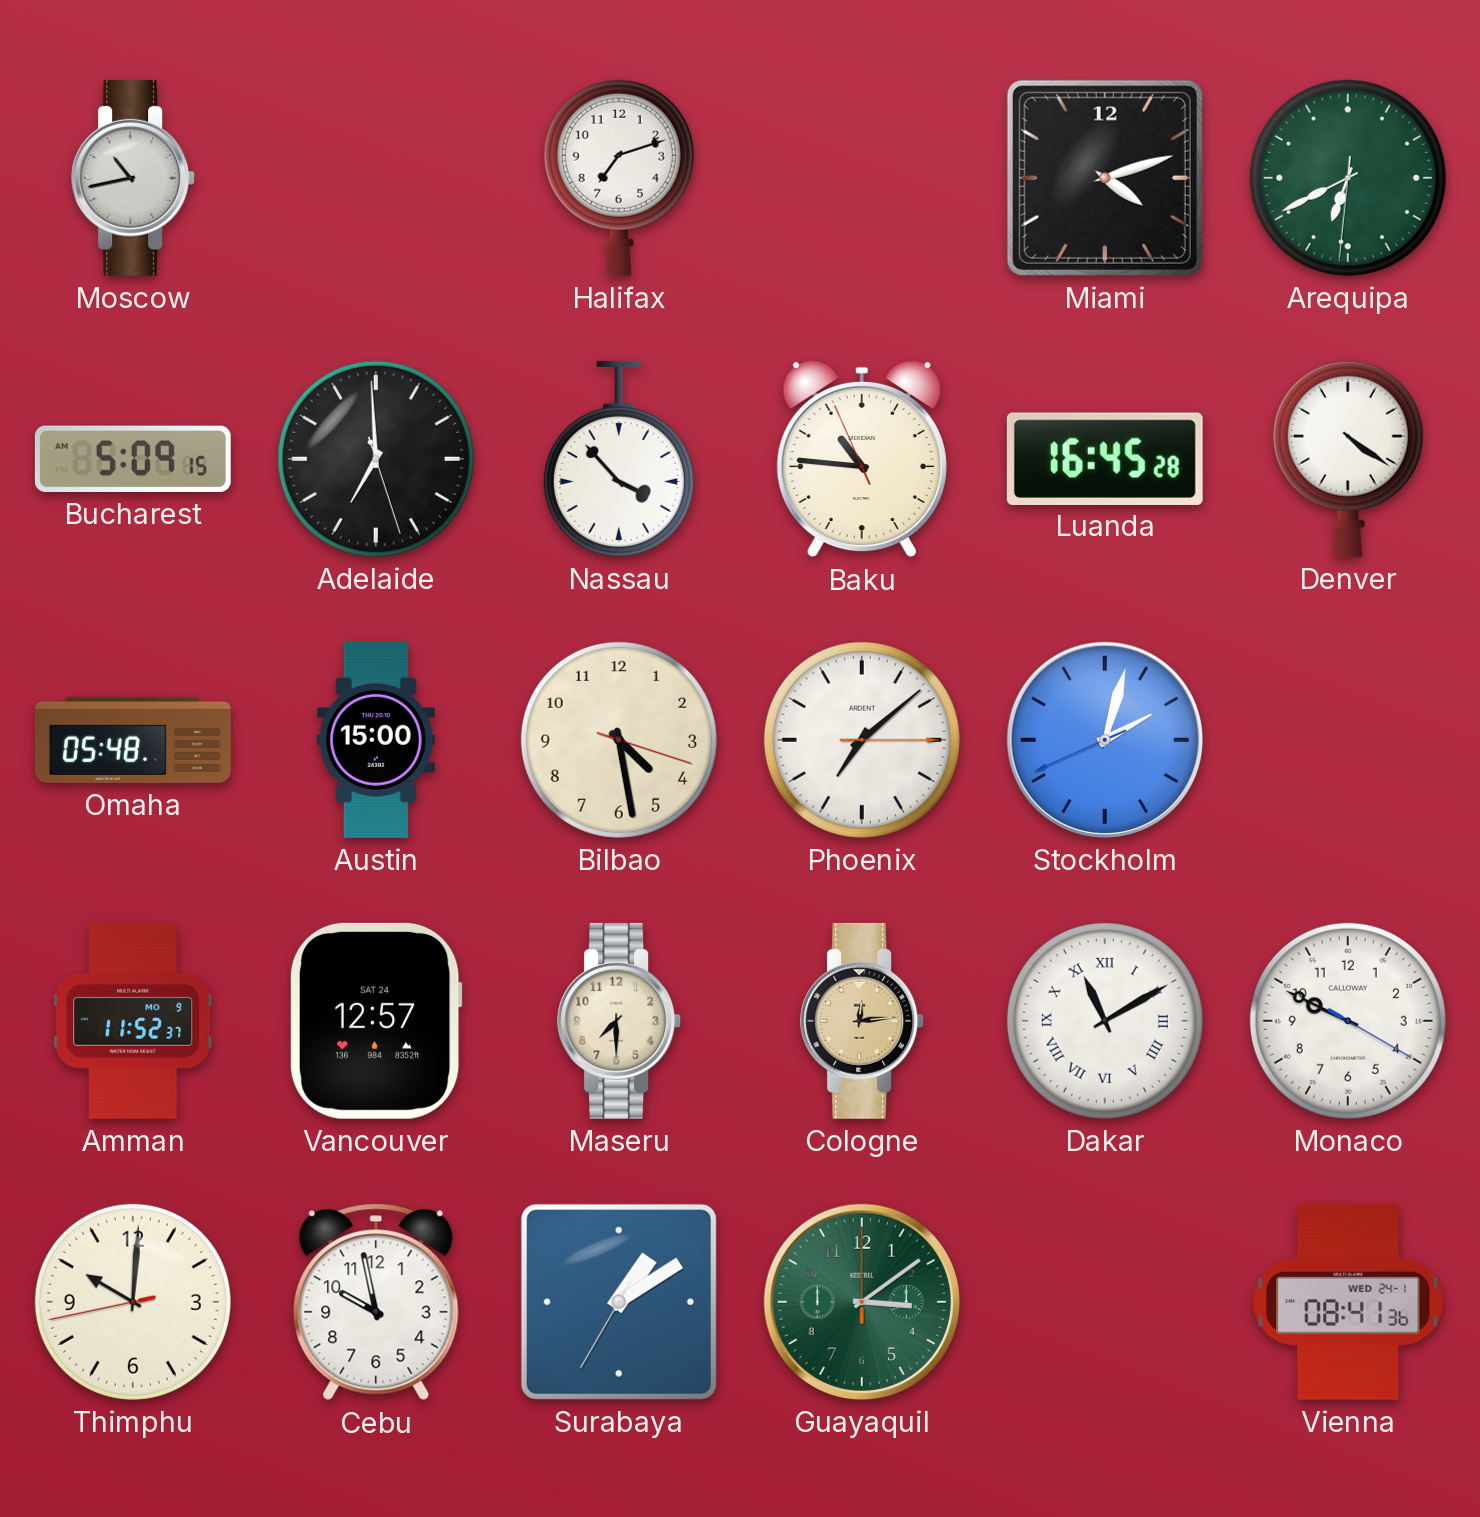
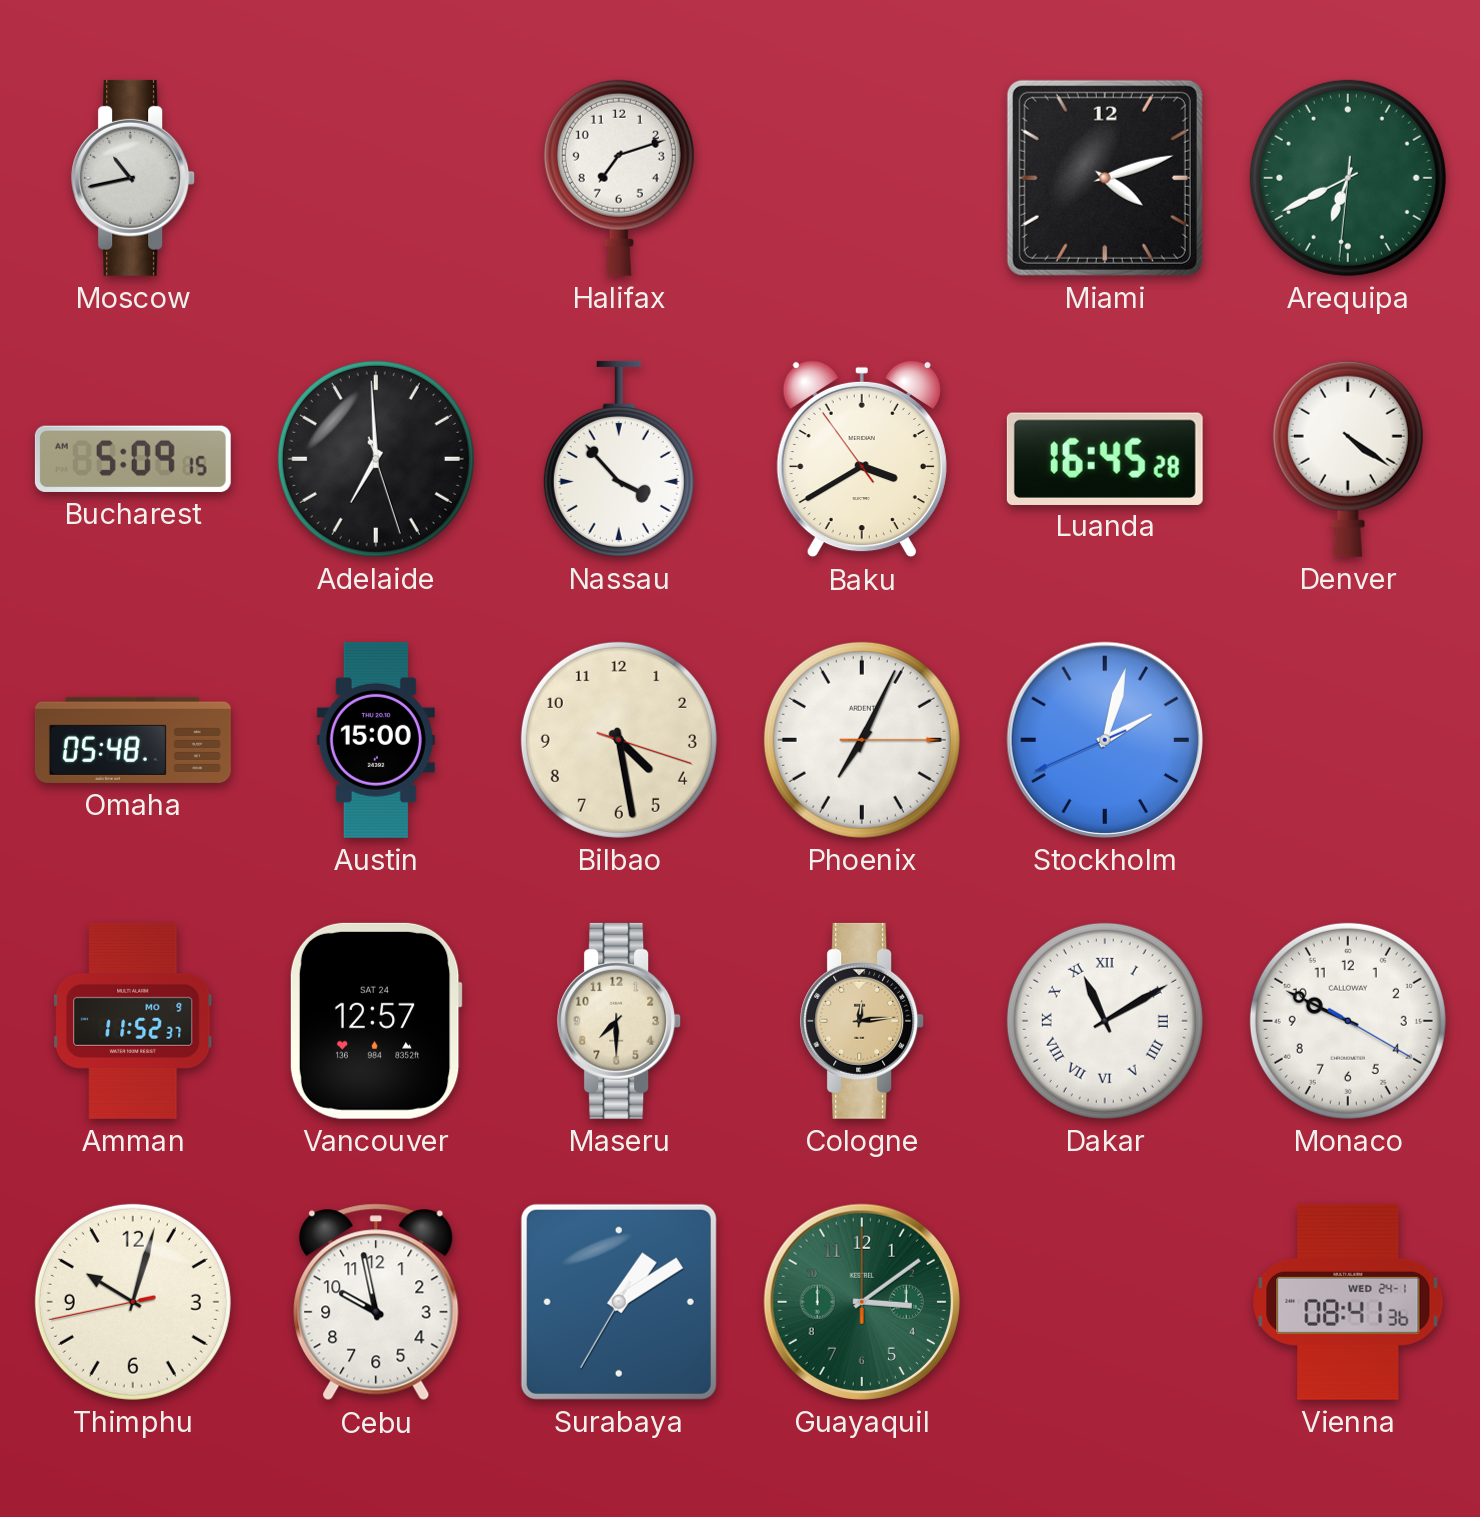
Baku: 10:45 -> 3:39
Phoenix: 7:08 -> 7:04
Thimphu: 10:00 -> 10:02
